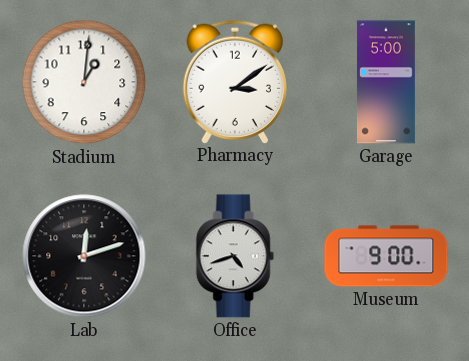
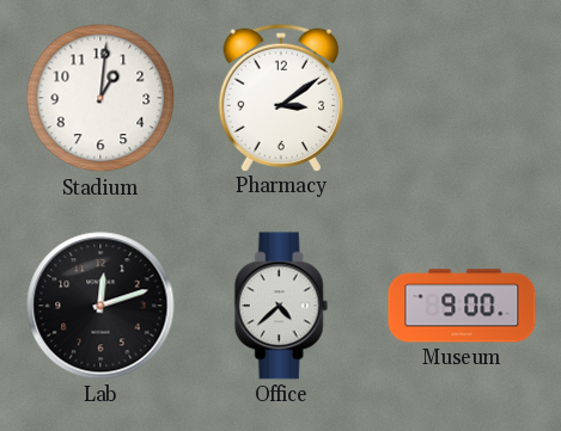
Garage: 5:00 -> none
Office: 4:42 -> 4:38
